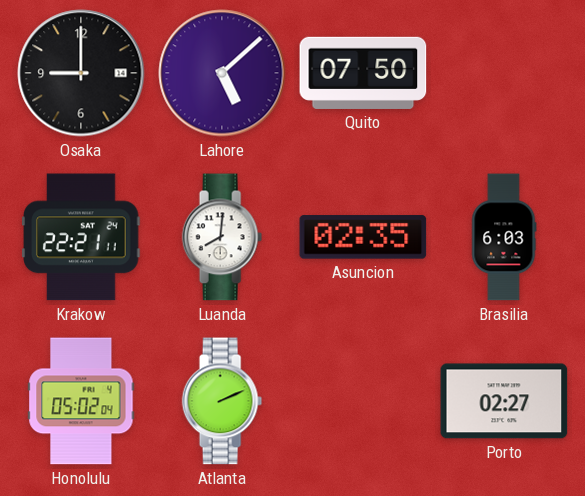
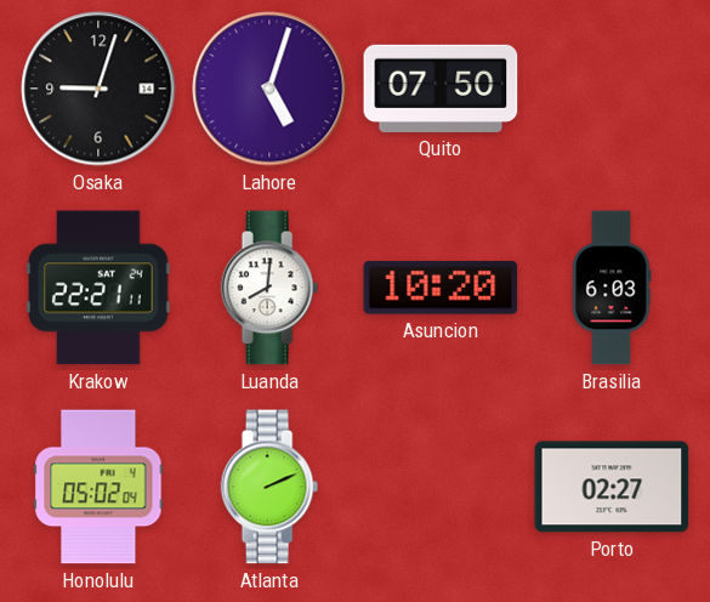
Osaka: 9:00 -> 9:03
Lahore: 5:08 -> 5:03
Asuncion: 02:35 -> 10:20
